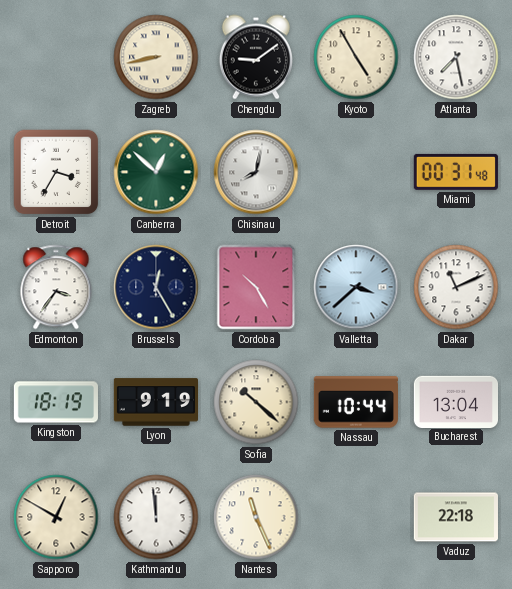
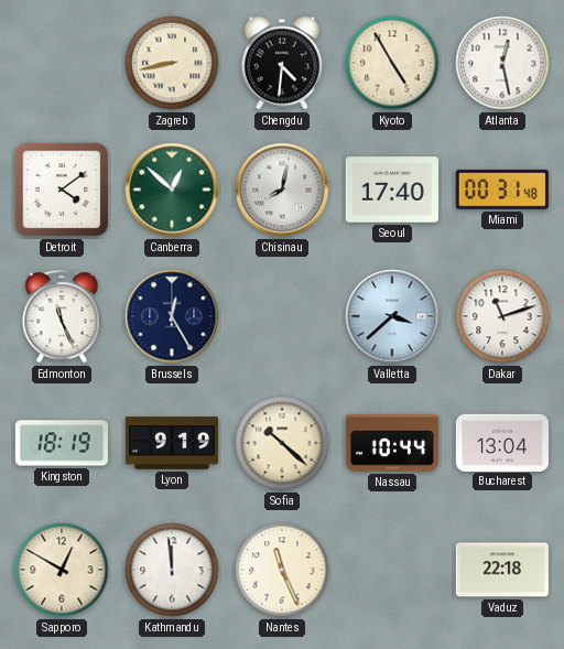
Chengdu: 9:09 -> 4:31
Atlanta: 7:28 -> 12:28
Detroit: 3:35 -> 4:09
Seoul: none -> 17:40
Edmonton: 3:36 -> 11:26
Cordoba: 10:25 -> none
Dakar: 11:11 -> 11:12
